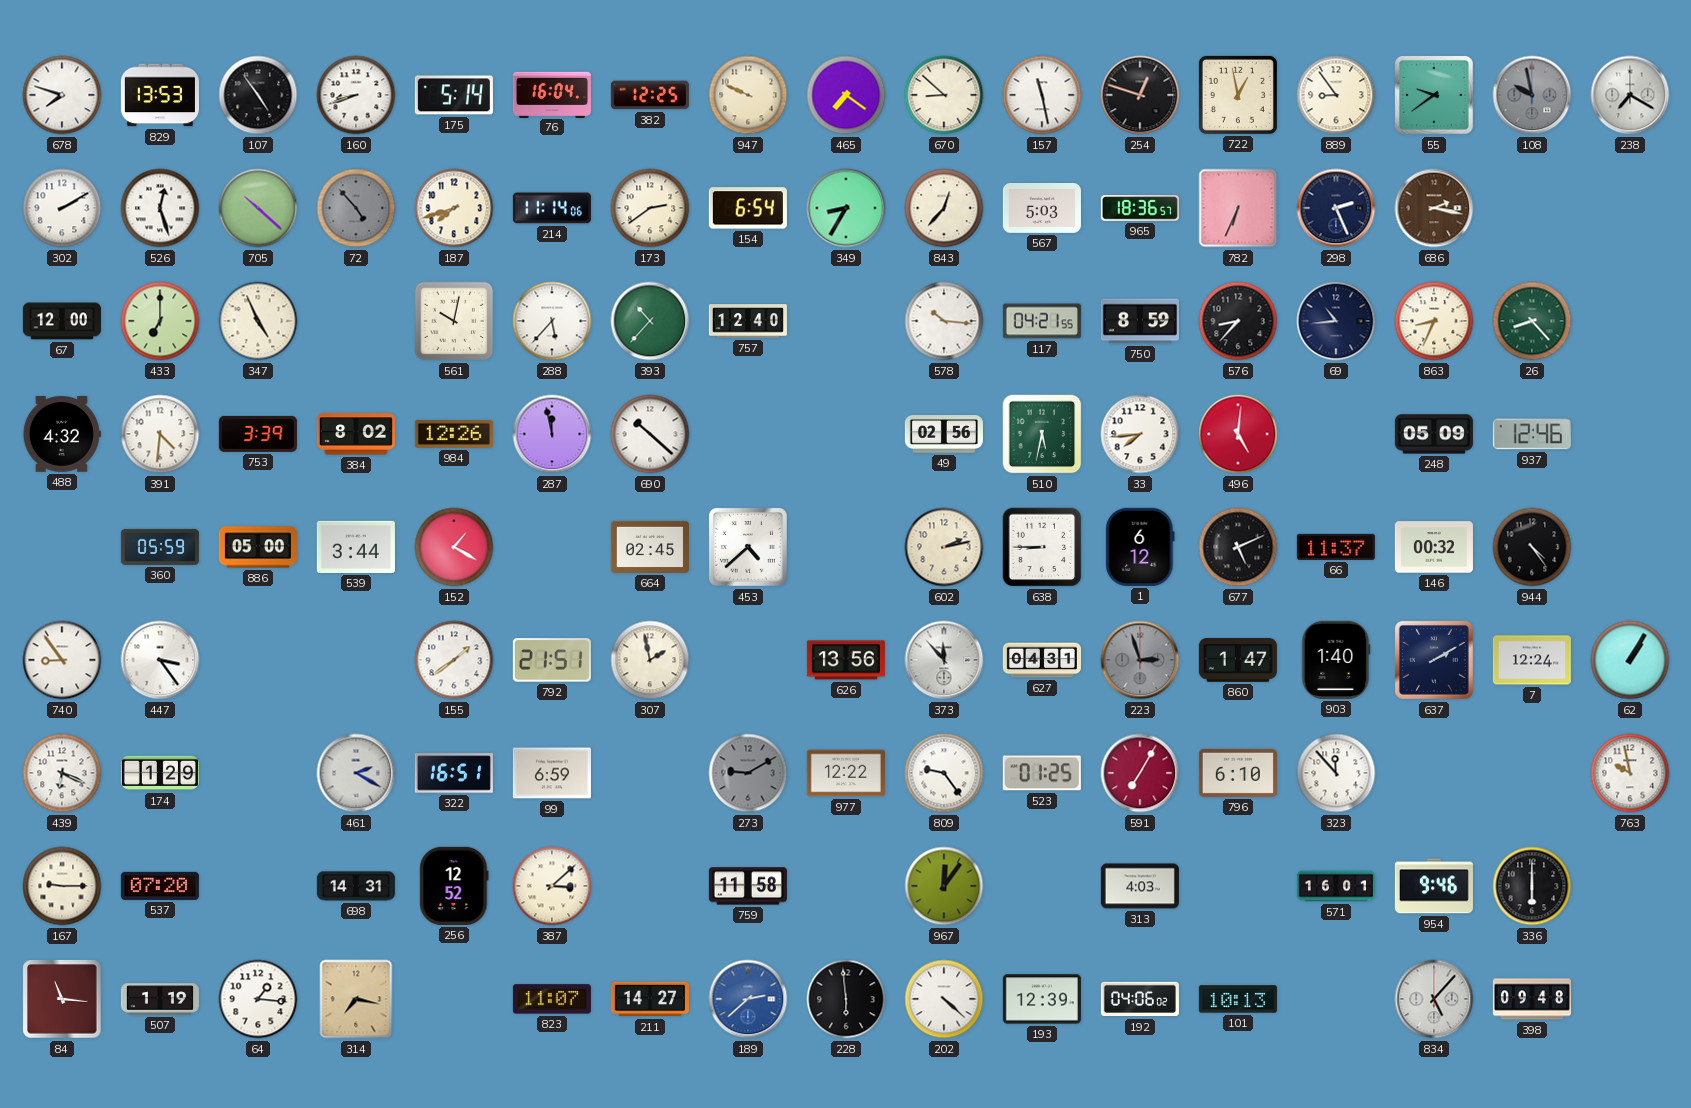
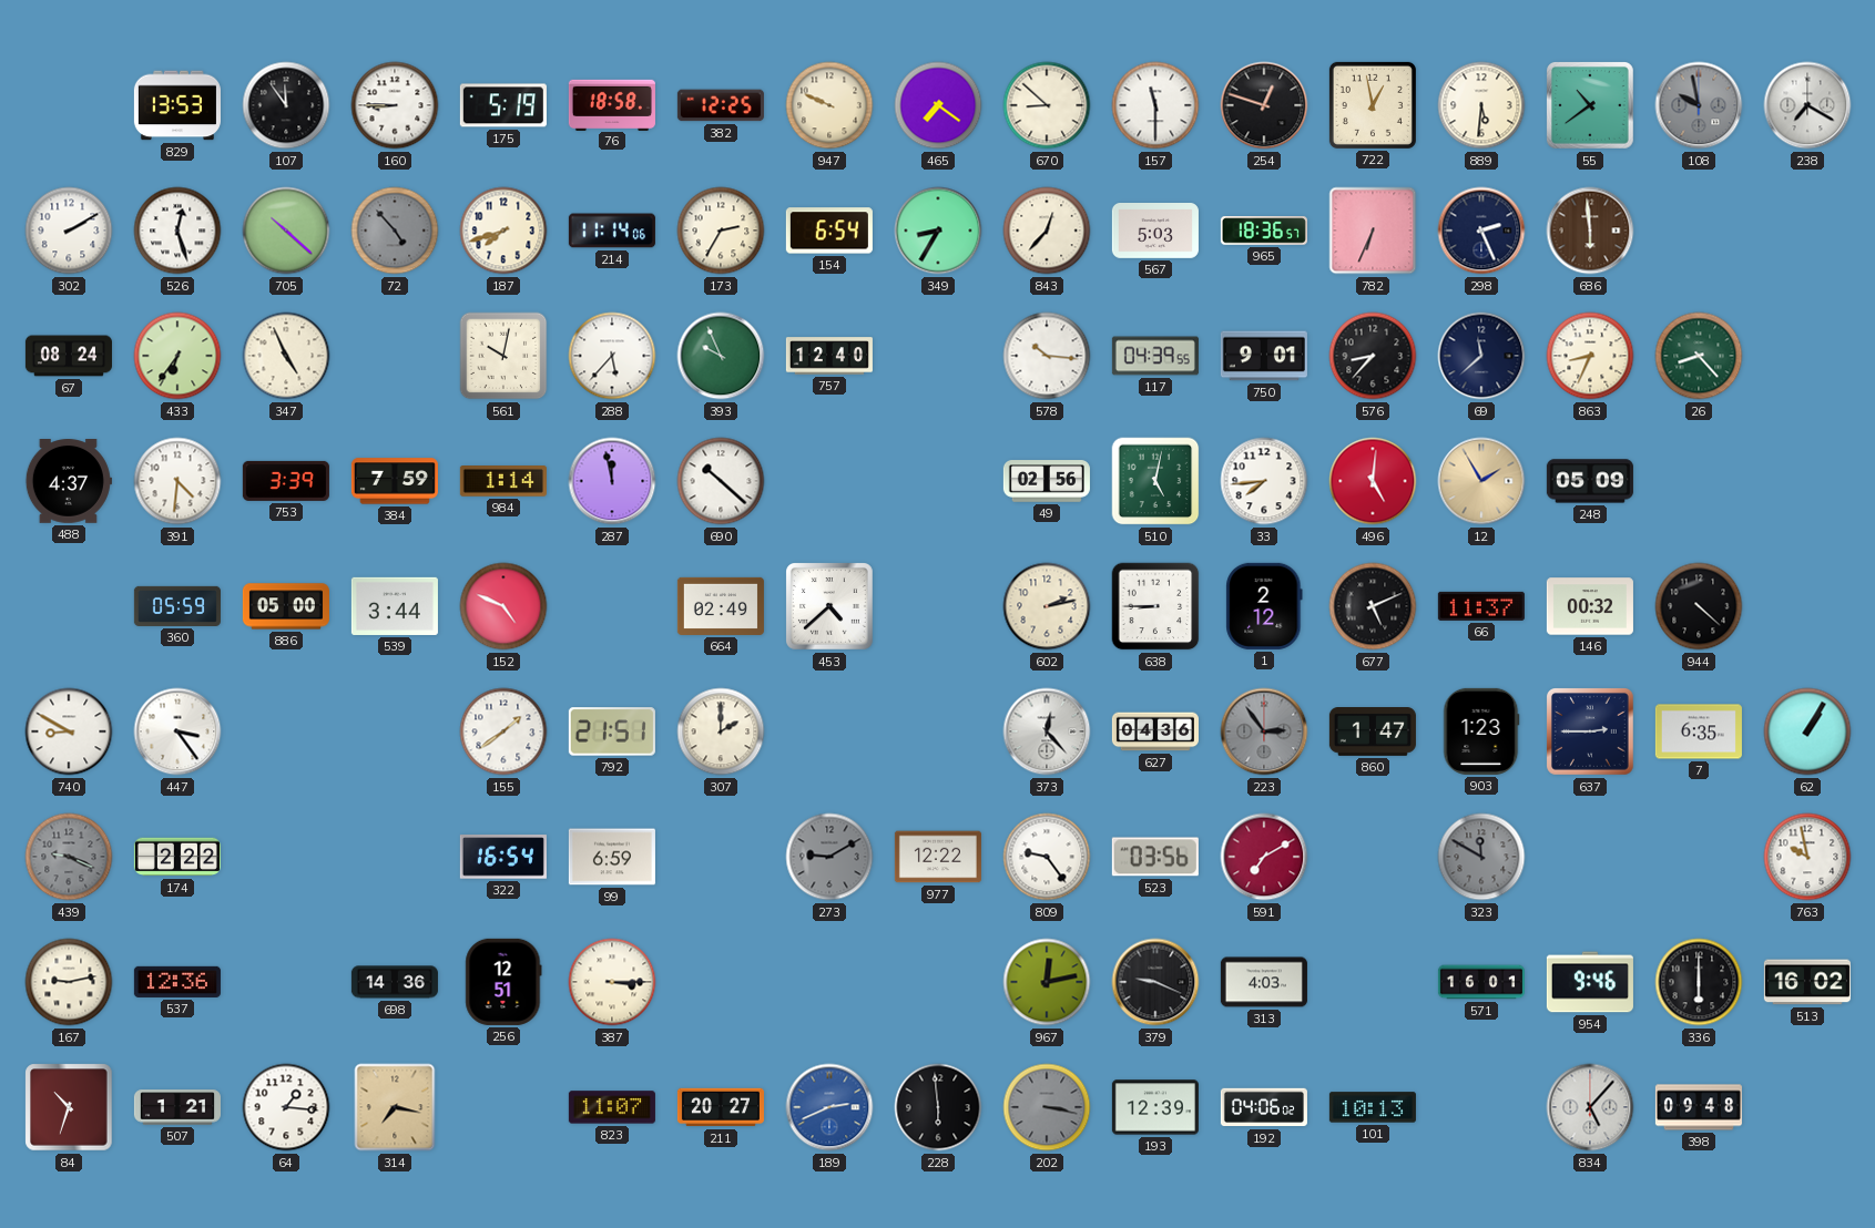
678: 7:48 -> none
107: 4:54 -> 11:54
160: 8:42 -> 8:45
175: 5:14 -> 5:19
76: 16:04 -> 18:58
157: 11:28 -> 11:30
889: 8:54 -> 5:31
55: 9:39 -> 10:39
173: 2:39 -> 2:35
686: 2:17 -> 5:59
67: 12:00 -> 08:24
433: 7:00 -> 6:36
393: 10:37 -> 9:56
117: 04:21 -> 04:39
750: 8:59 -> 9:01
69: 10:44 -> 11:38
488: 4:32 -> 4:37
384: 8:02 -> 7:59
984: 12:26 -> 1:14
510: 5:32 -> 5:02
12: none -> 1:55
937: 12:46 -> none
152: 1:20 -> 4:49
664: 02:45 -> 02:49
1: 6:12 -> 2:12
944: 4:24 -> 4:22
740: 8:54 -> 8:50
307: 1:58 -> 2:00
626: 13:56 -> none
373: 11:53 -> 12:23
627: 04:31 -> 04:36
223: 2:57 -> 2:54
903: 1:40 -> 1:23
637: 2:10 -> 2:45
7: 12:24 -> 6:35
439: 6:19 -> 9:19
439 dial: white -> grey
174: 1:29 -> 2:22
461: 2:20 -> none
322: 16:51 -> 16:54
523: 01:25 -> 03:56
591: 7:05 -> 7:10
796: 6:10 -> none
323: 11:53 -> 11:50
323 dial: white -> grey
167: 9:15 -> 9:13
537: 07:20 -> 12:36
698: 14:31 -> 14:36
256: 12:52 -> 12:51
387: 3:08 -> 3:15
759: 11:58 -> none
967: 12:06 -> 12:13
379: none -> 9:19
513: none -> 16:02
84: 11:16 -> 10:33
507: 1:19 -> 1:21
211: 14:27 -> 20:27
189: 2:38 -> 2:41
202: 4:22 -> 3:17
202 dial: white -> grey
